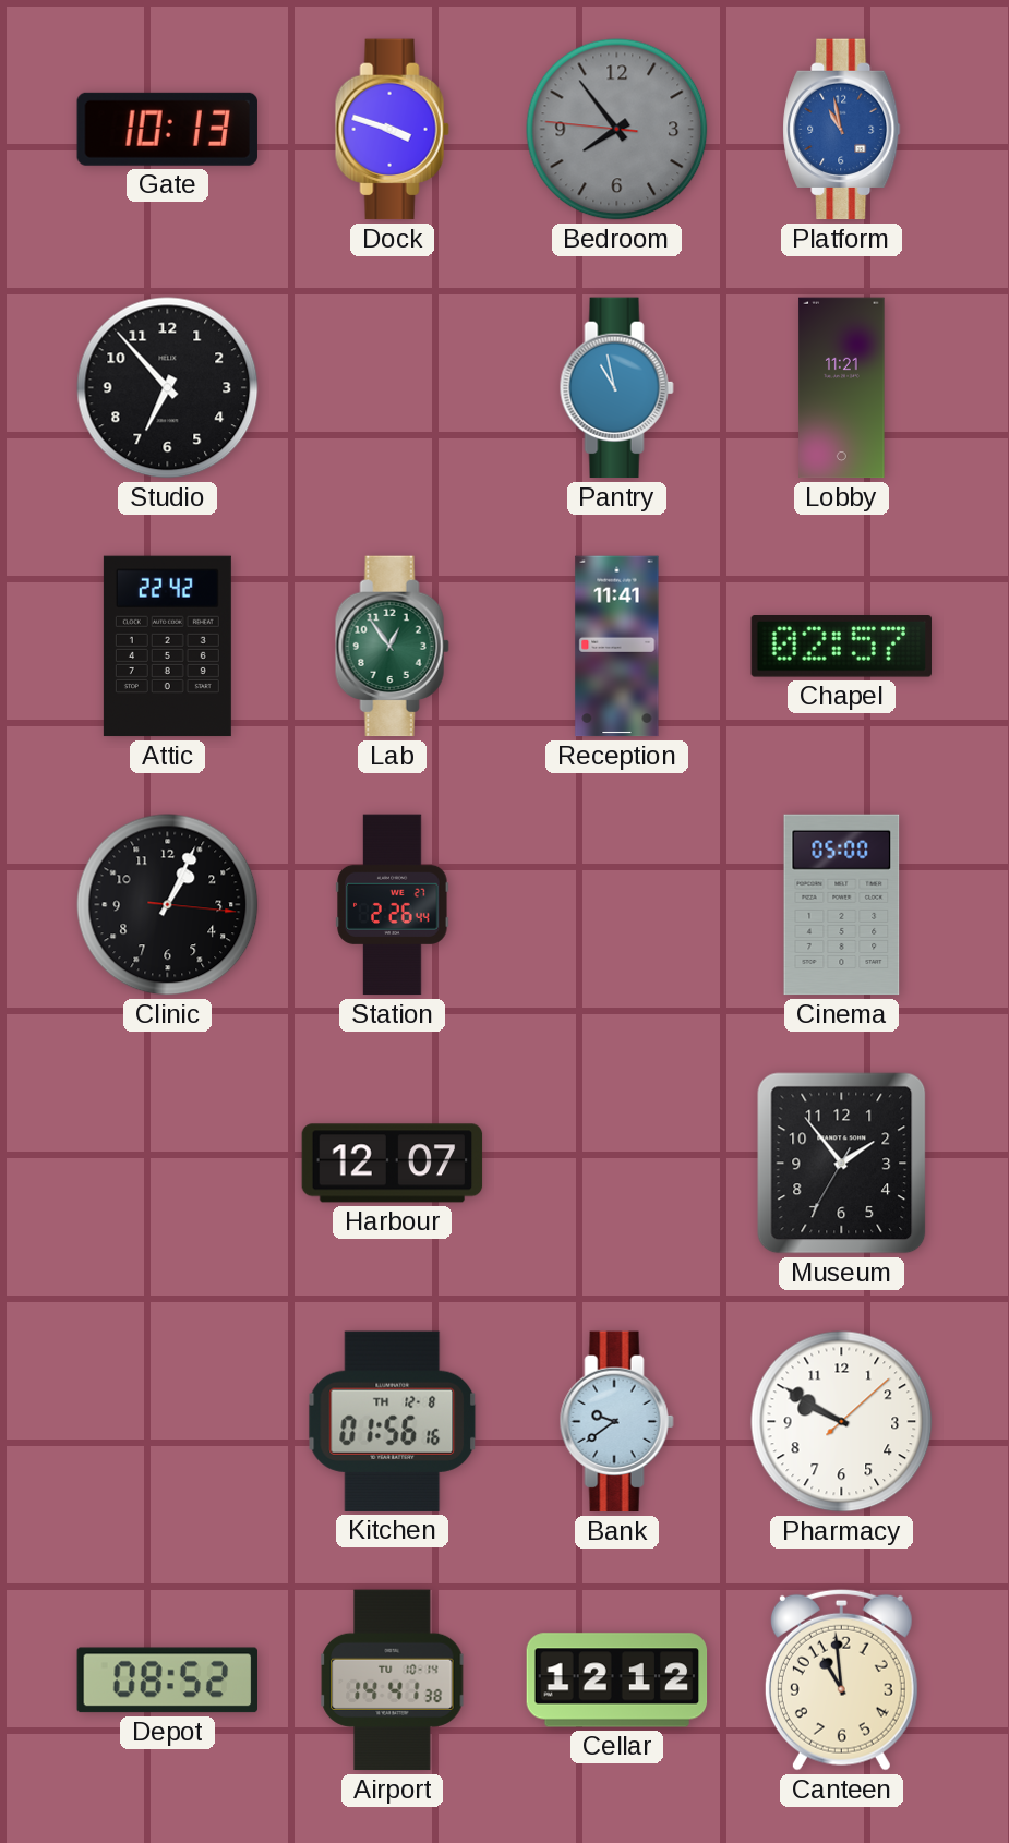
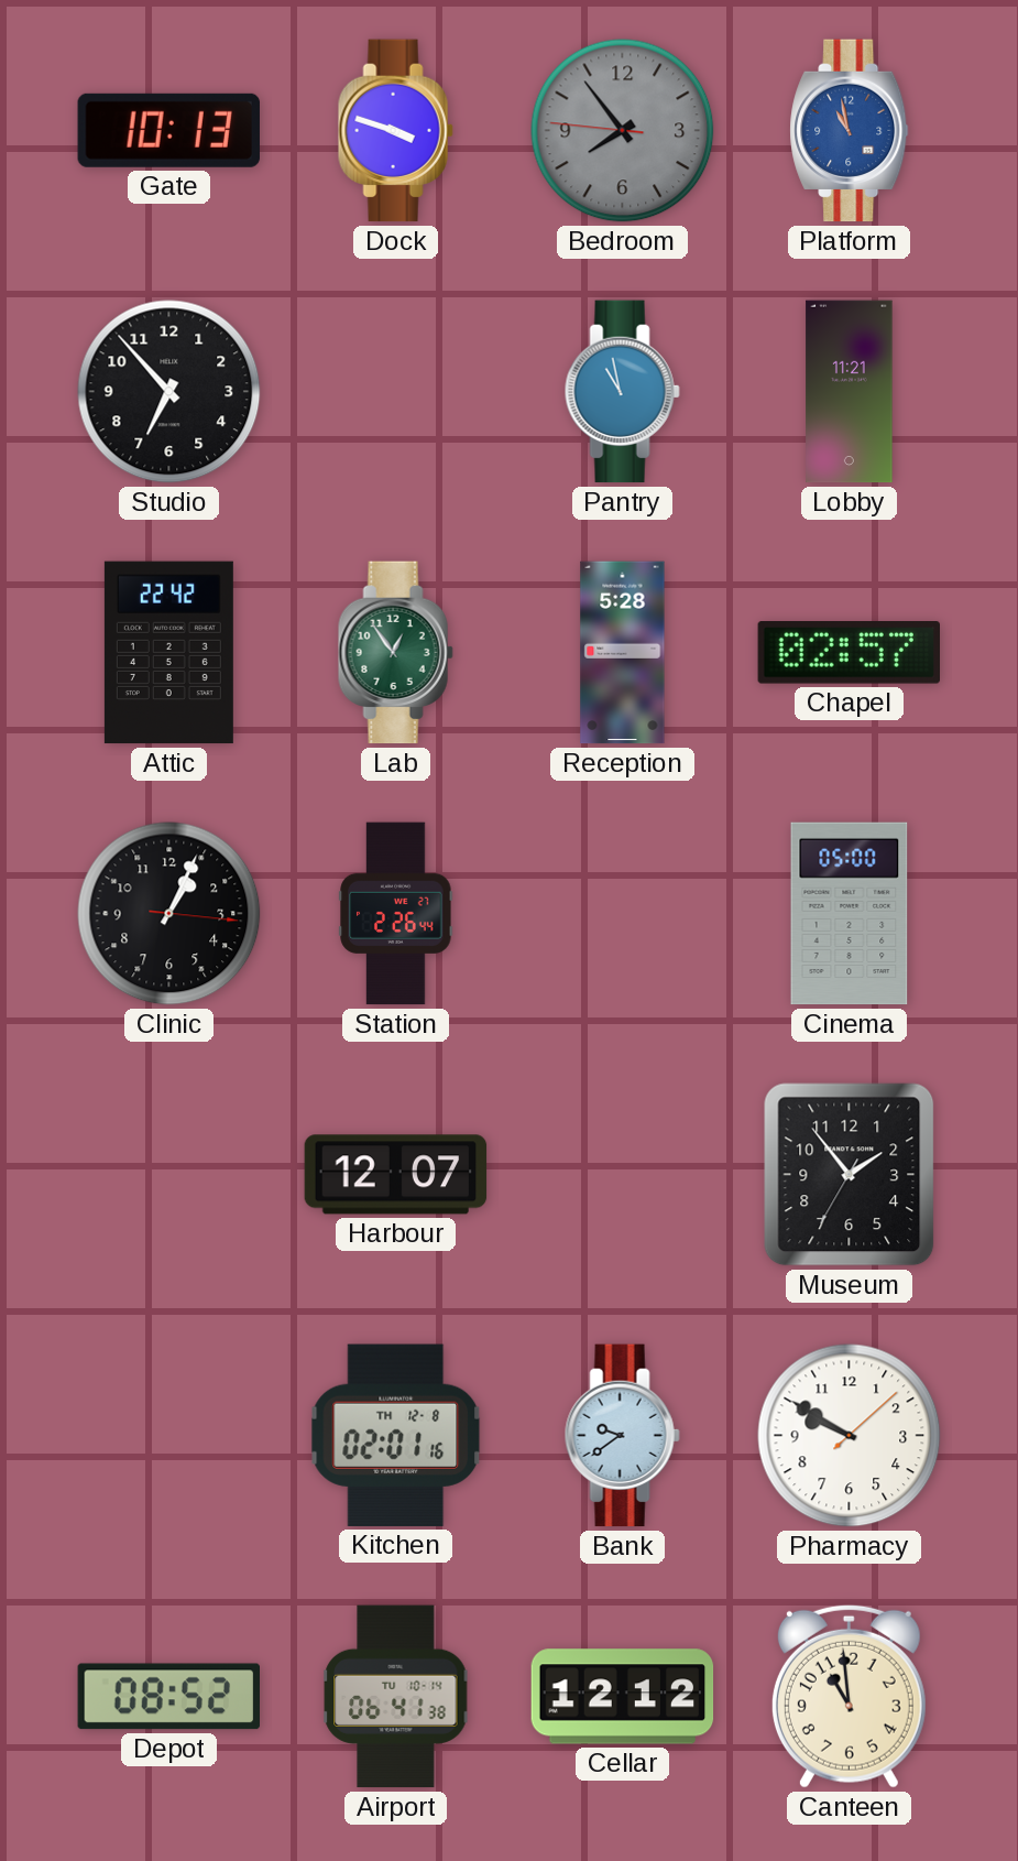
Reception: 11:41 -> 5:28
Kitchen: 01:56 -> 02:01
Airport: 14:41 -> 06:41
